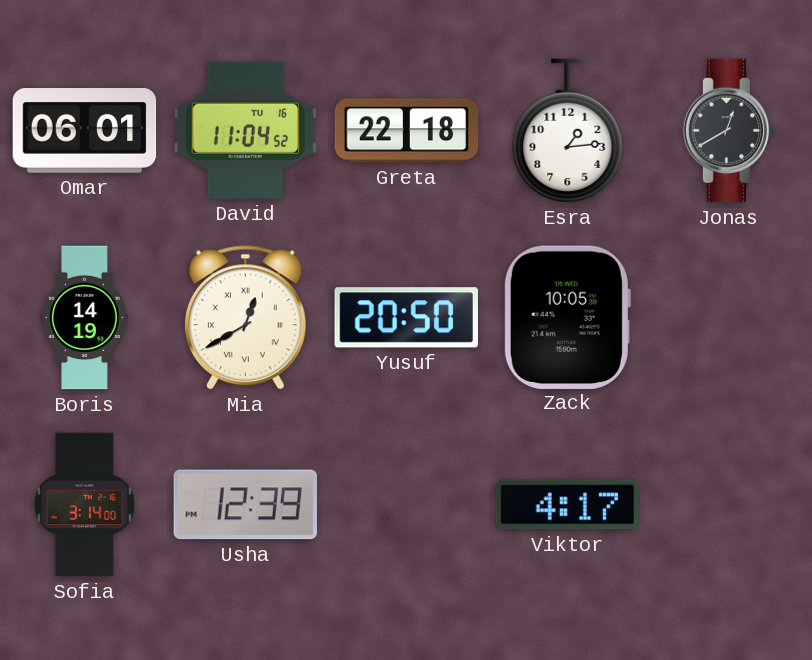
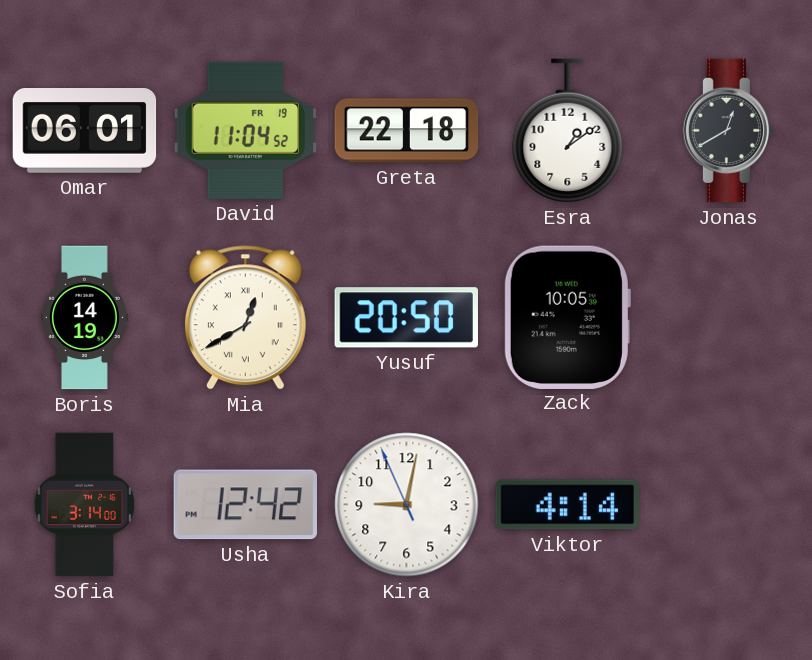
David date: TU 16 -> FR 19
Esra: 1:14 -> 1:09
Usha: 12:39 -> 12:42
Kira: none -> 9:01
Viktor: 4:17 -> 4:14
